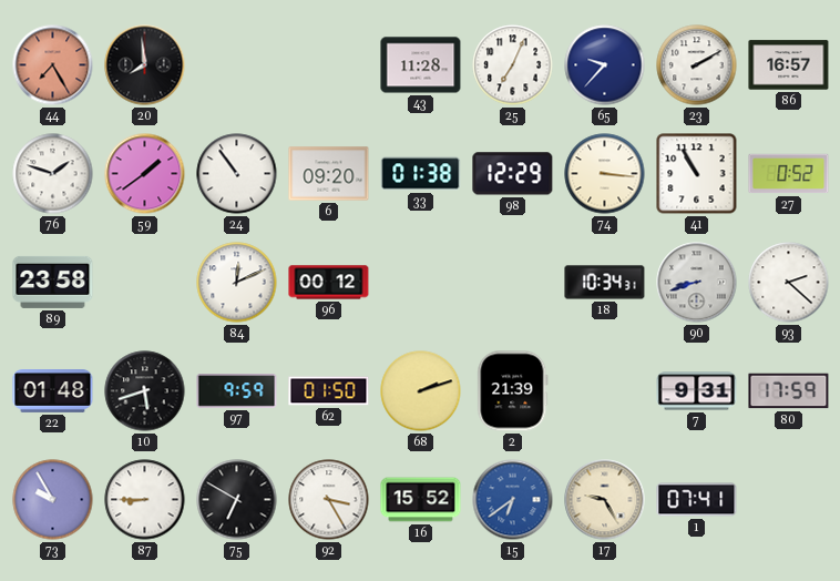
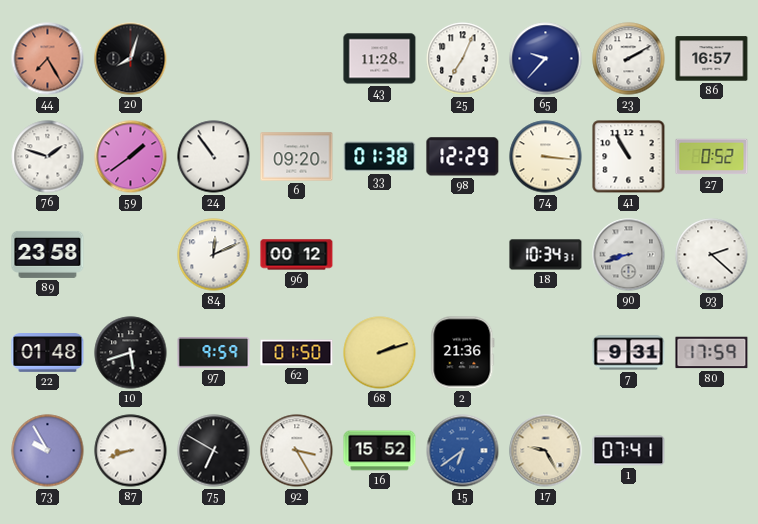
20: 7:59 -> 8:03
2: 21:39 -> 21:36
87: 8:45 -> 8:42
